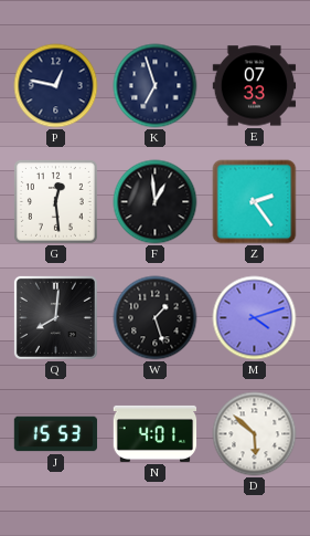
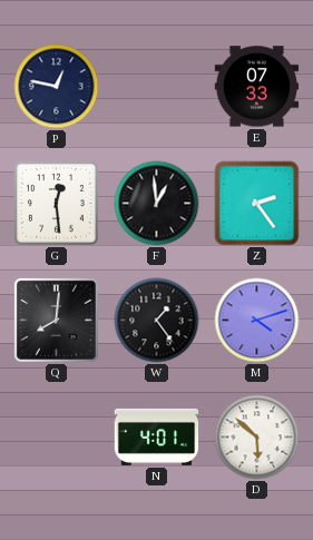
K: 6:57 -> none
W: 1:27 -> 1:24
J: 15:53 -> none
